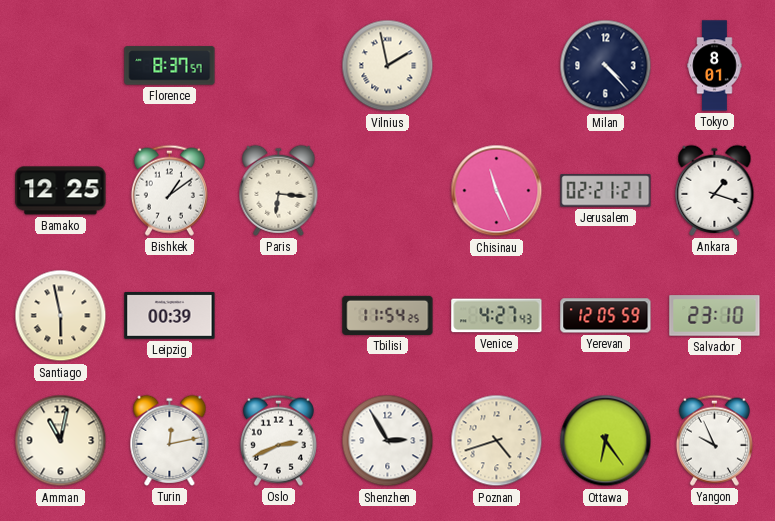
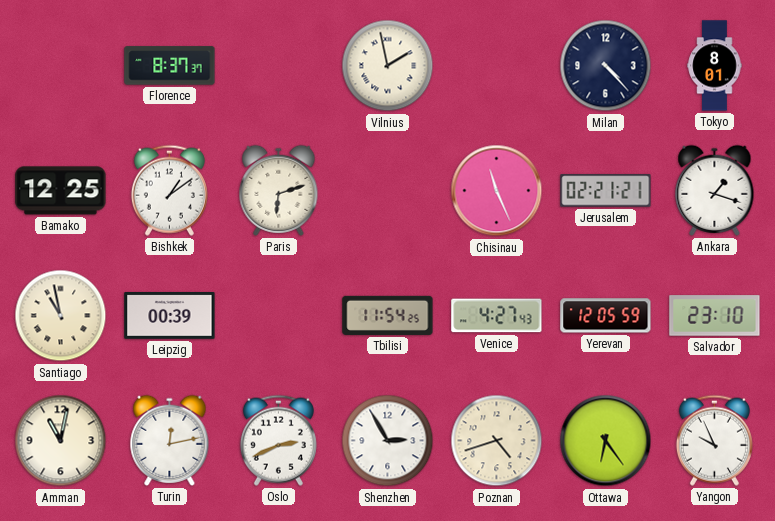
Florence: 8:37:57 -> 8:37:37
Paris: 6:16 -> 6:12
Santiago: 5:58 -> 10:58
